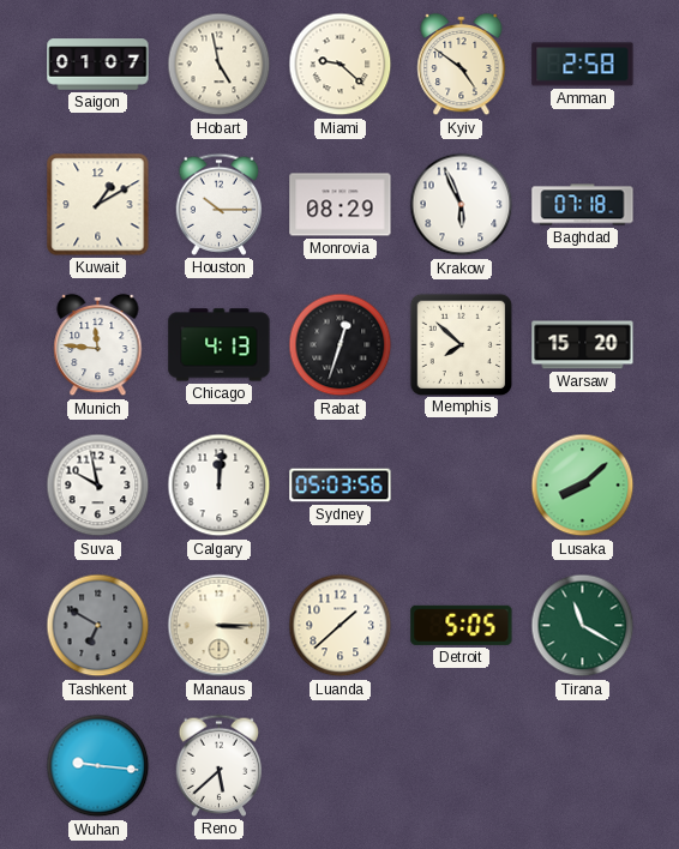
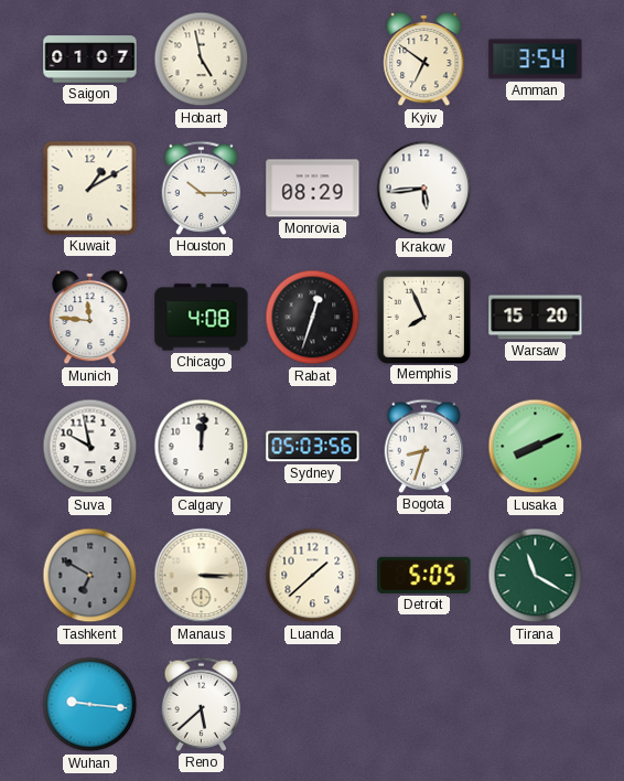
Miami: 9:22 -> none
Kyiv: 4:51 -> 6:51
Amman: 2:58 -> 3:54
Krakow: 5:56 -> 5:44
Baghdad: 07:18 -> none
Chicago: 4:13 -> 4:08
Memphis: 7:52 -> 7:56
Bogota: none -> 8:33
Lusaka: 8:08 -> 8:11
